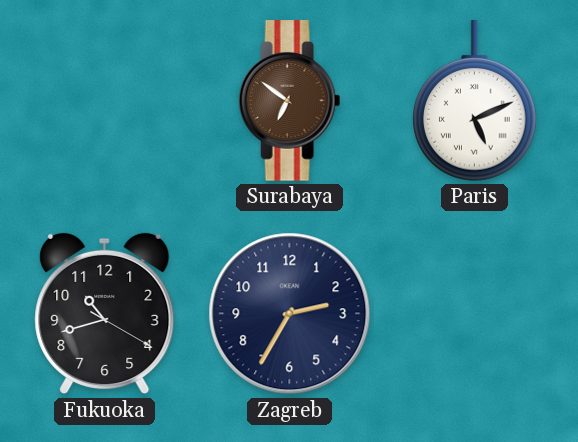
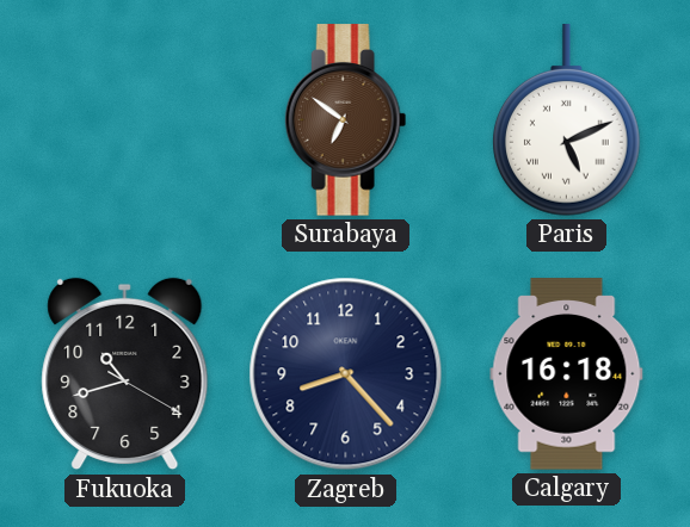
Zagreb: 2:35 -> 8:23
Calgary: none -> 16:18
